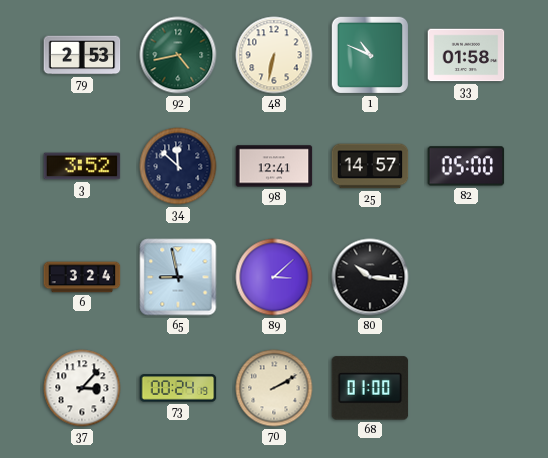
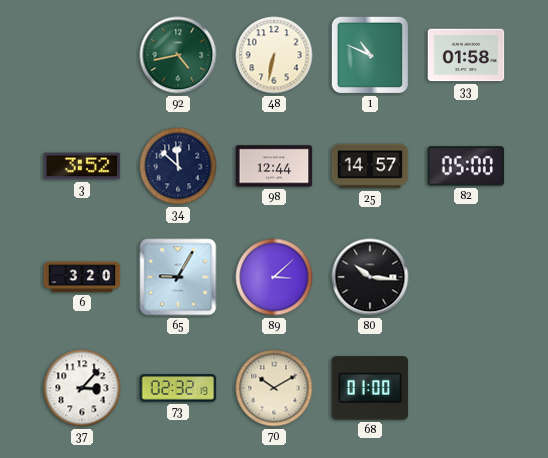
79: 2:53 -> none
98: 12:41 -> 12:44
6: 3:24 -> 3:20
65: 8:58 -> 9:05
73: 00:24 -> 02:32
70: 2:10 -> 10:10
